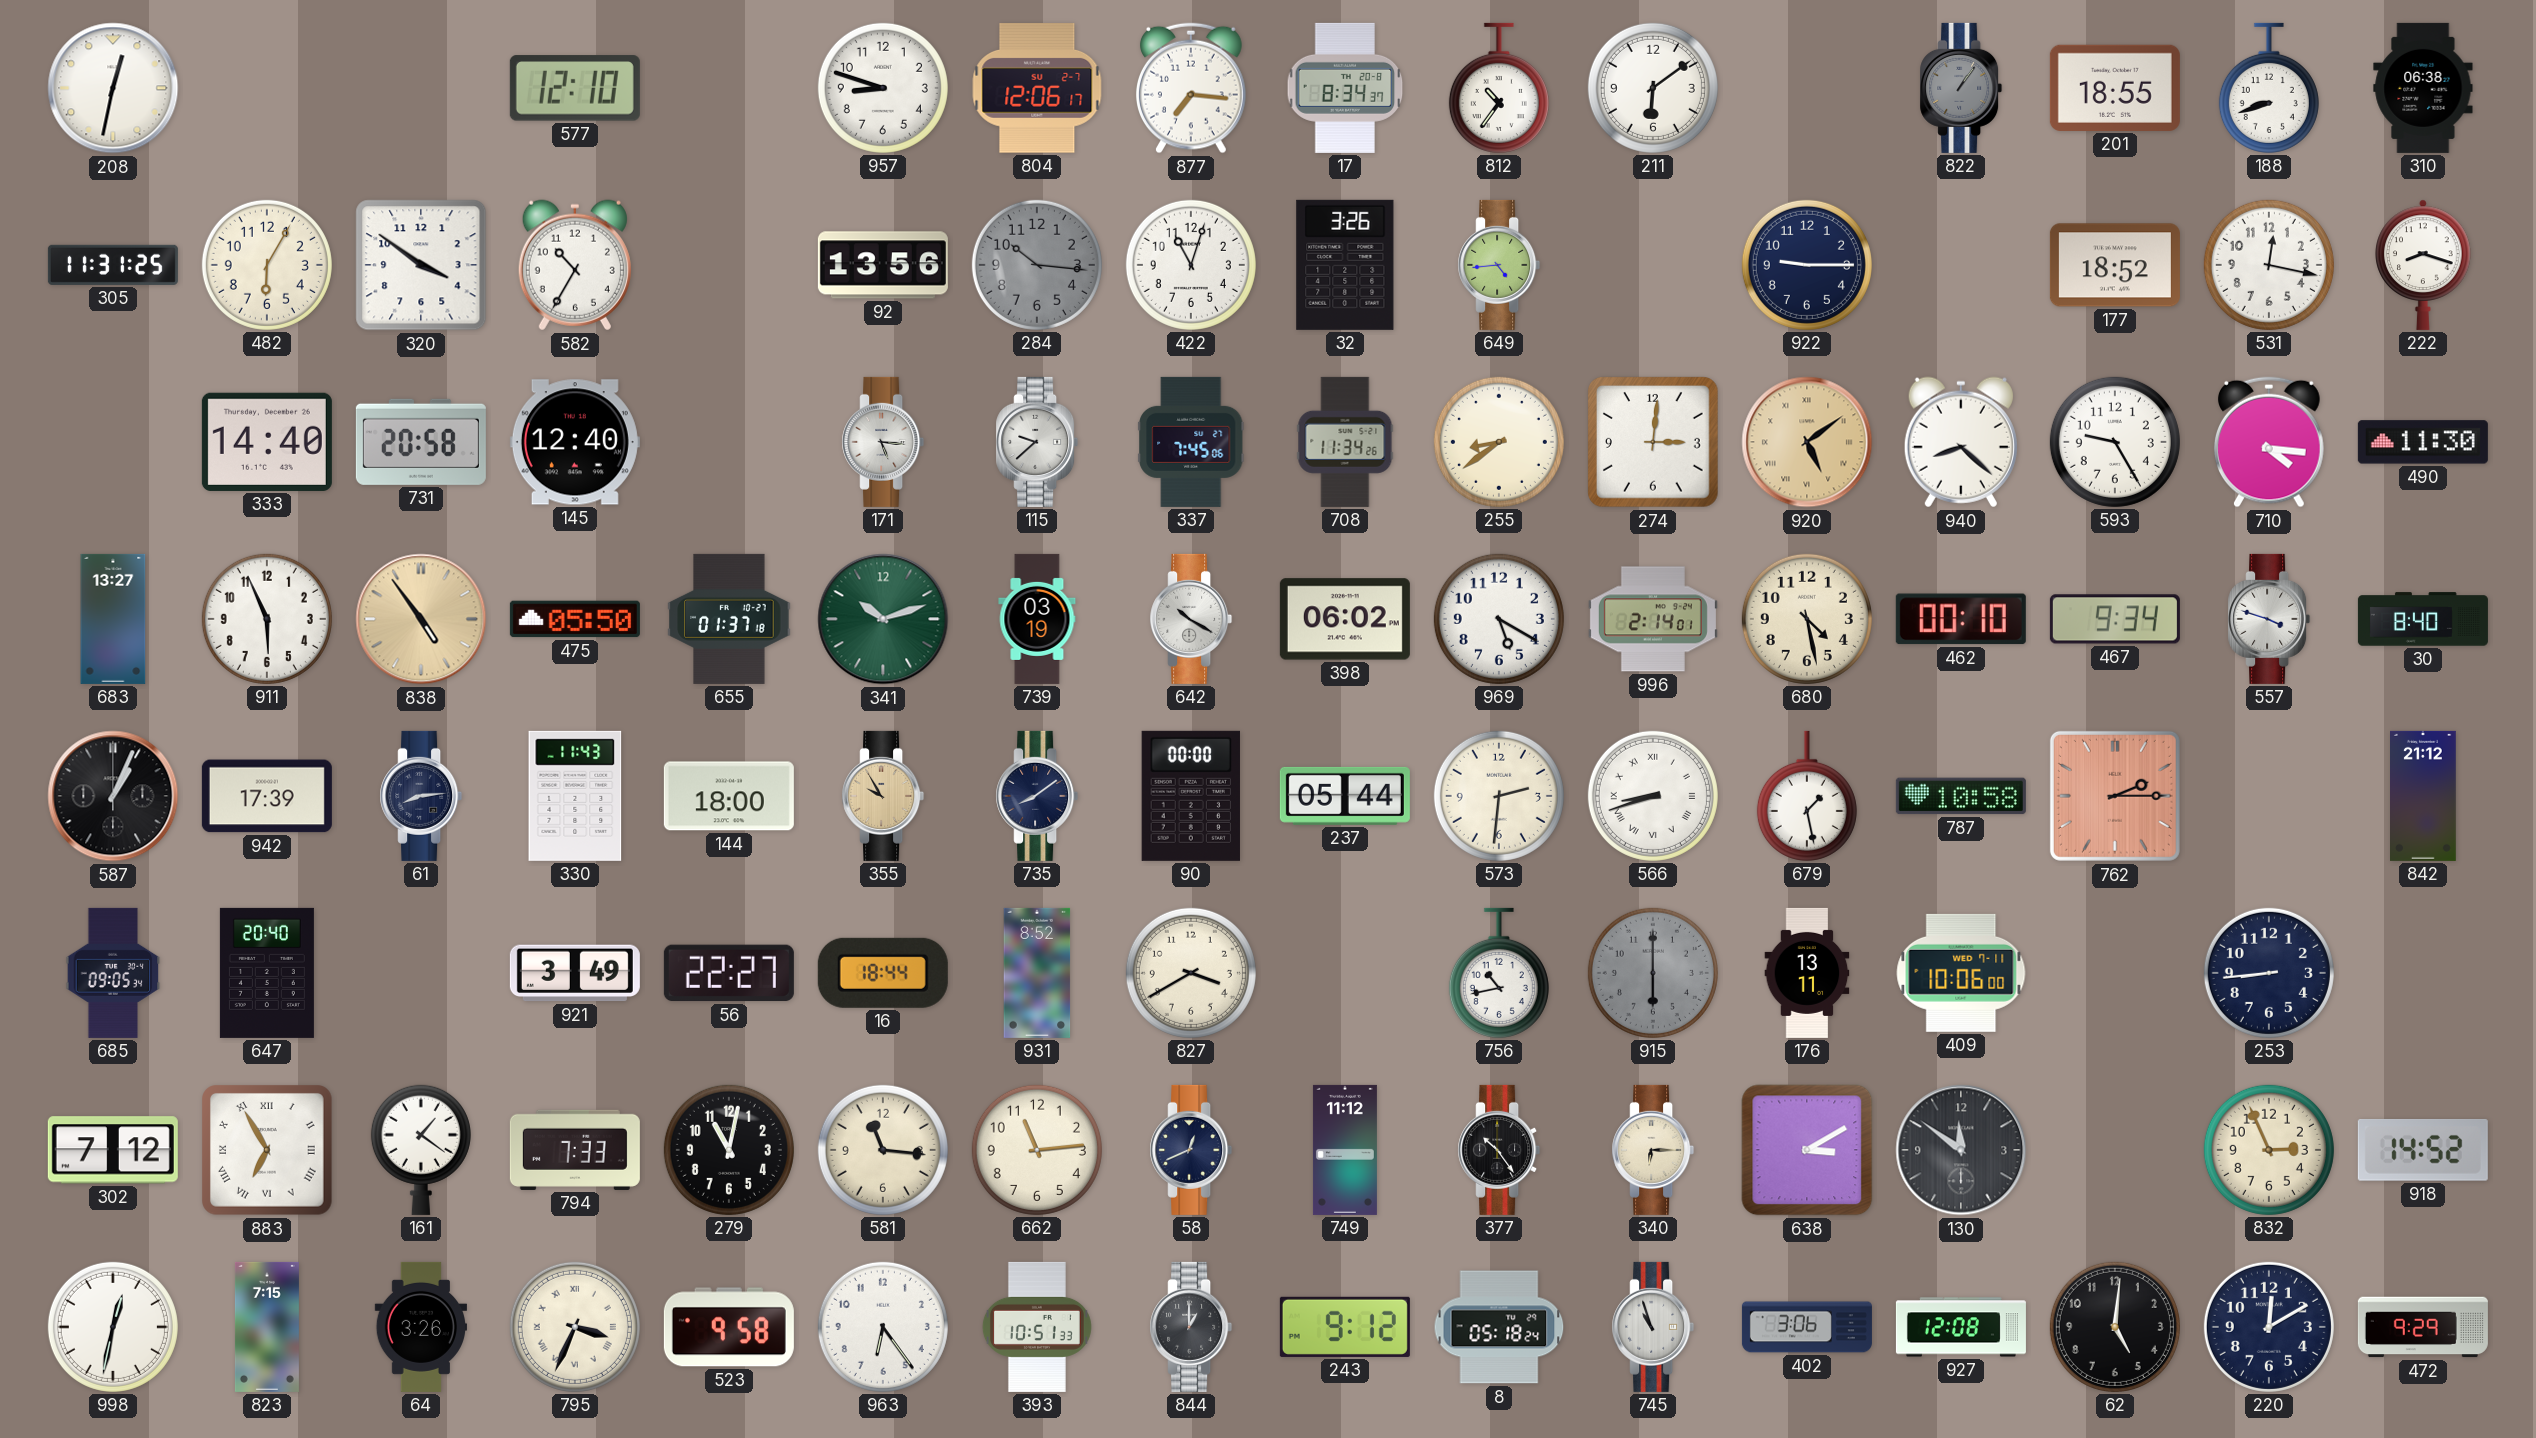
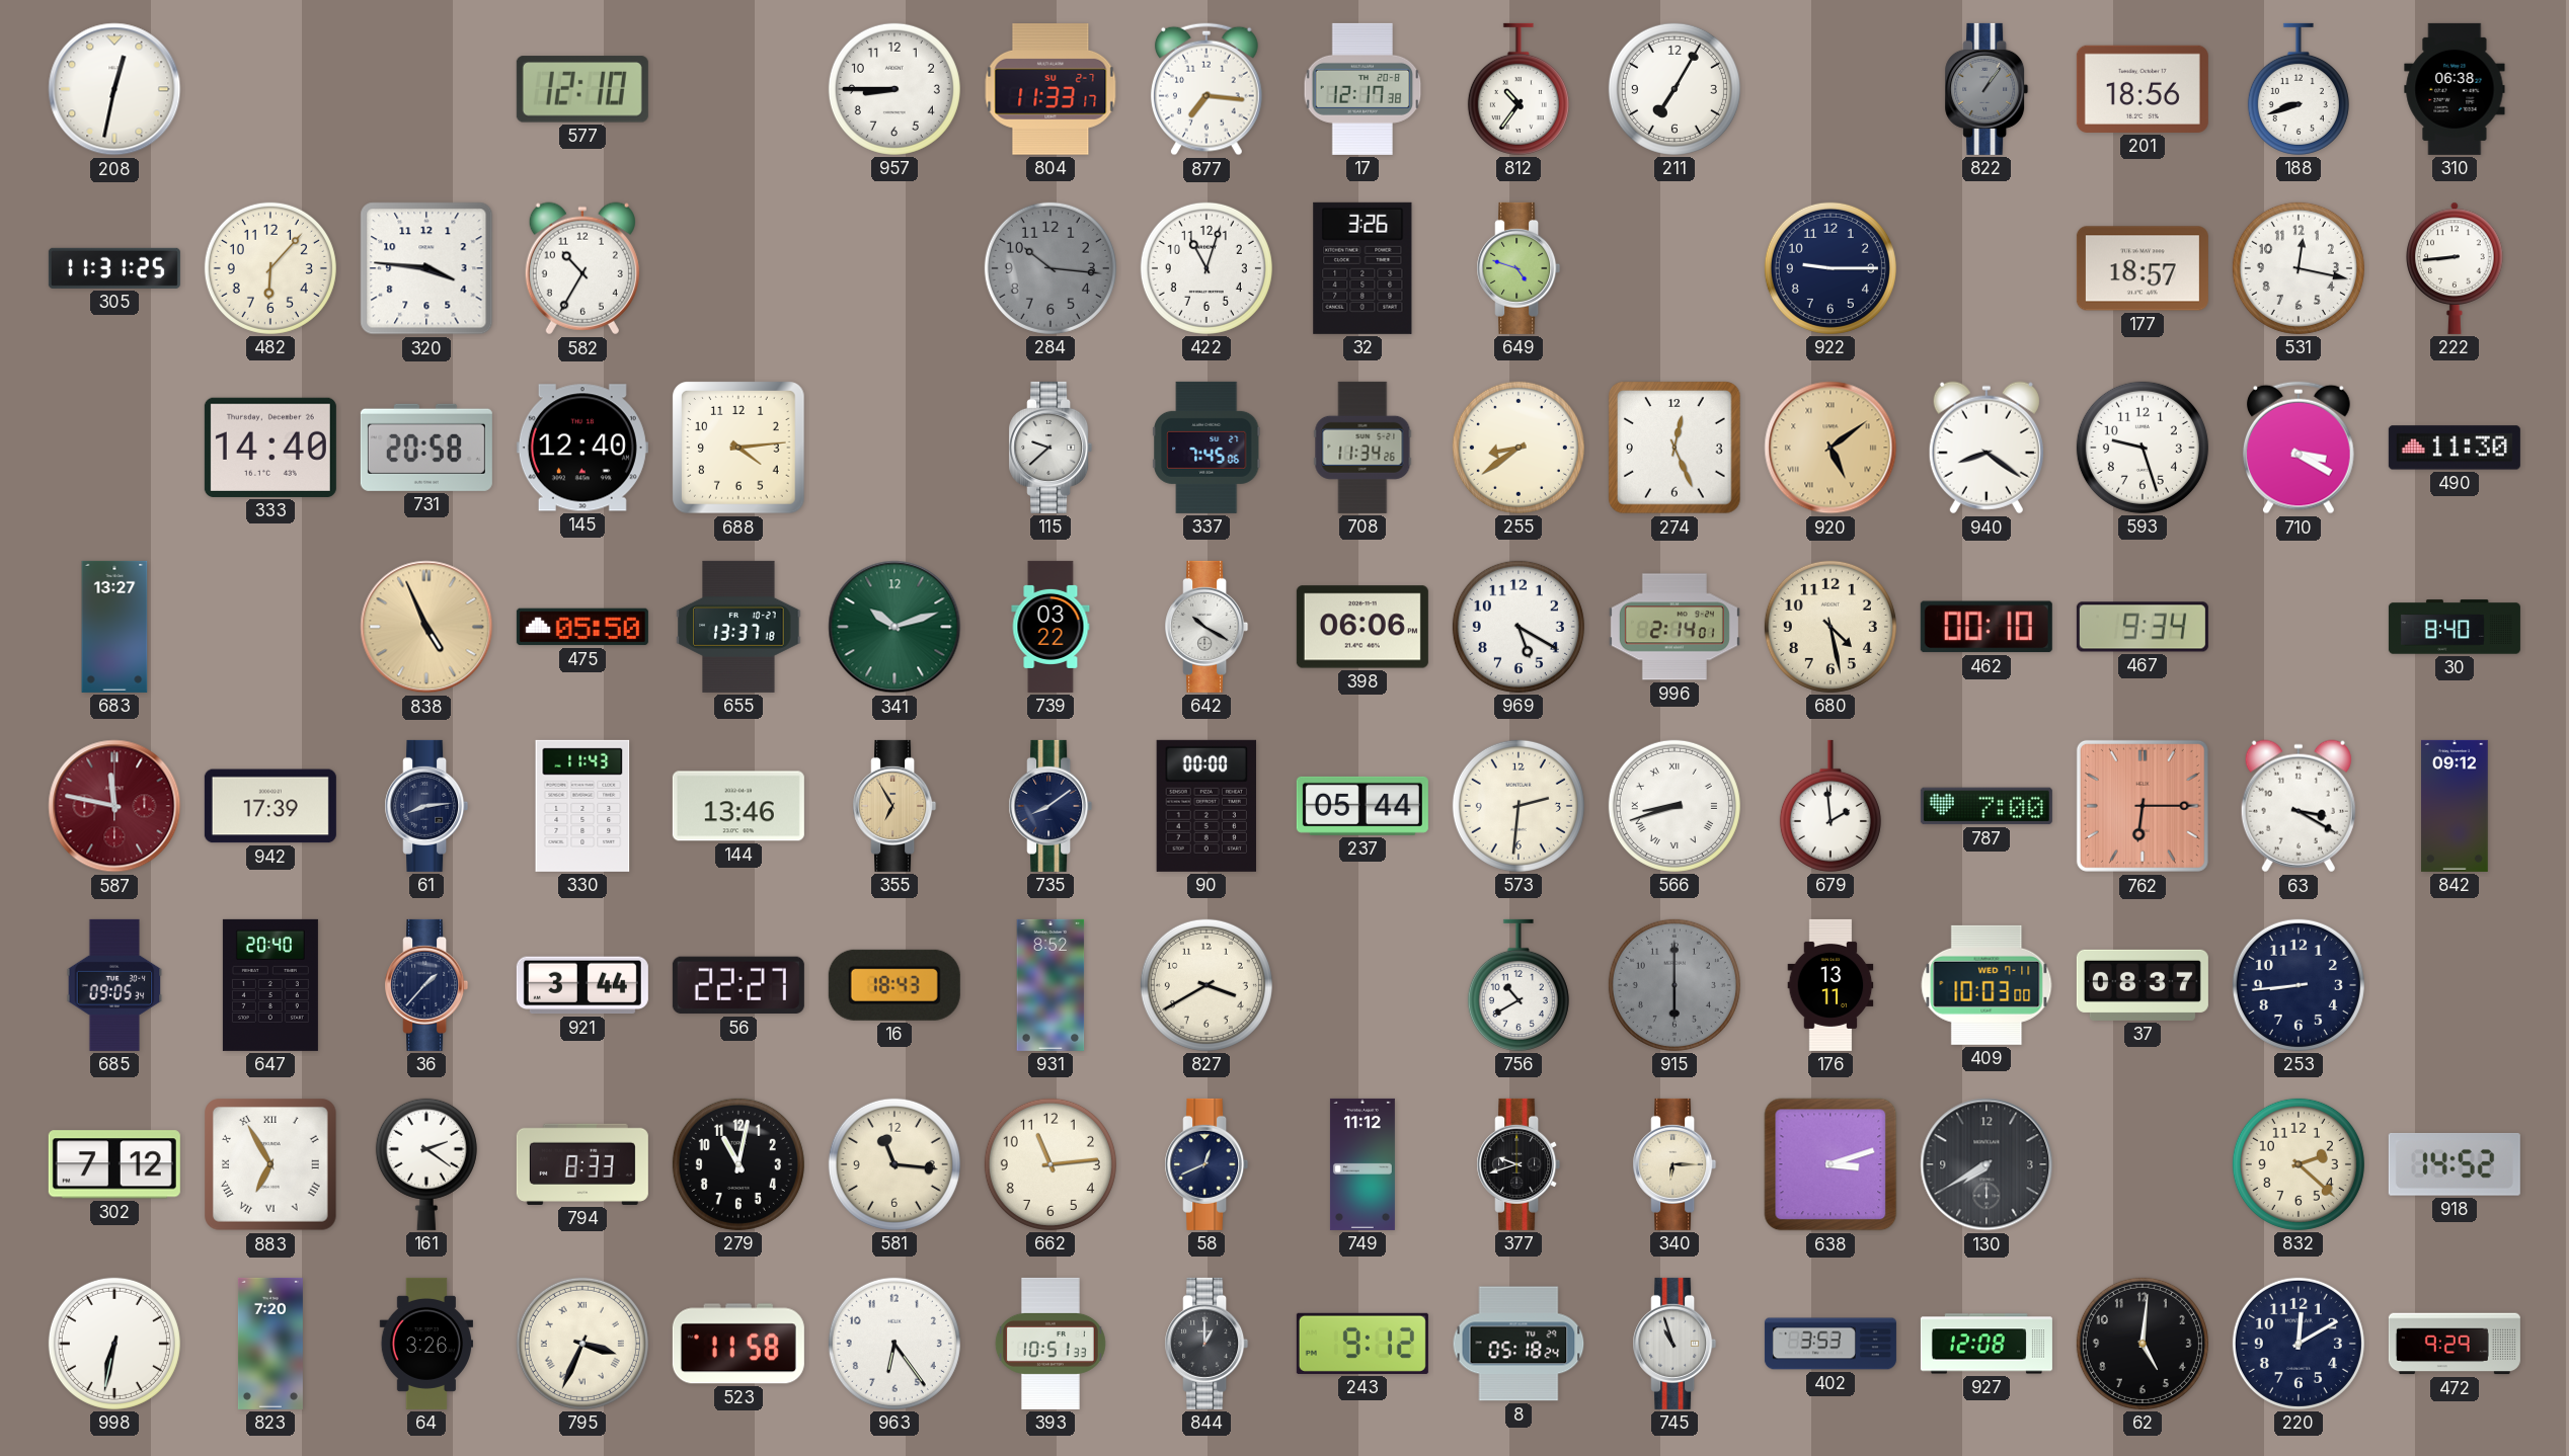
957: 8:48 -> 8:45
804: 12:06 -> 11:33
17: 8:34 -> 12:17
211: 6:09 -> 7:05
201: 18:55 -> 18:56
482: 6:05 -> 6:07
320: 3:51 -> 3:46
92: 13:56 -> none
649: 4:44 -> 4:48
177: 18:52 -> 18:57
222: 8:18 -> 8:44
688: none -> 4:14
171: 5:16 -> none
274: 3:01 -> 12:26
940: 8:22 -> 8:21
593: 9:25 -> 9:27
710: 4:16 -> 3:20
911: 5:56 -> none
838: 4:54 -> 4:56
655: 01:37 -> 13:37
739: 03:19 -> 03:22
398: 06:02 -> 06:06
557: 3:48 -> none
587: 1:04 -> 11:47
587 dial: black -> burgundy
144: 18:00 -> 13:46
355: 9:55 -> 6:55
679: 1:28 -> 1:59
787: 10:58 -> 7:00
762: 2:15 -> 6:15
63: none -> 3:20
842: 21:12 -> 09:12
36: none -> 1:37
921: 3:49 -> 3:44
16: 18:44 -> 18:43
756: 10:43 -> 10:40
409: 10:06 -> 10:03
37: none -> 08:37
161: 1:21 -> 2:21
794: 7:33 -> 8:33
377: 10:24 -> 9:42
638: 3:10 -> 3:12
130: 11:51 -> 7:40
832: 2:56 -> 2:22
998: 12:32 -> 6:32
823: 7:15 -> 7:20
523: 9:58 -> 11:58
402: 3:06 -> 3:53
